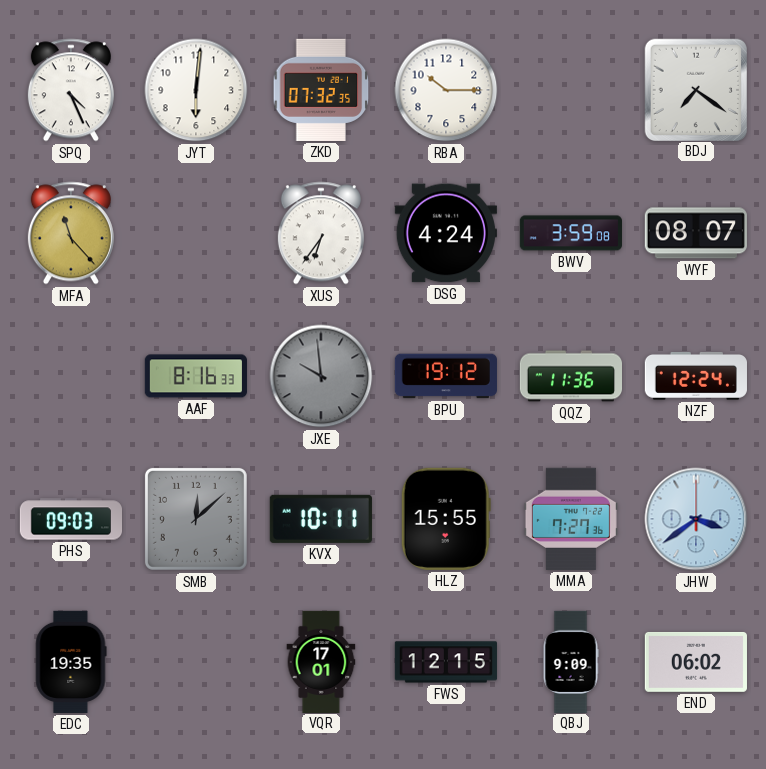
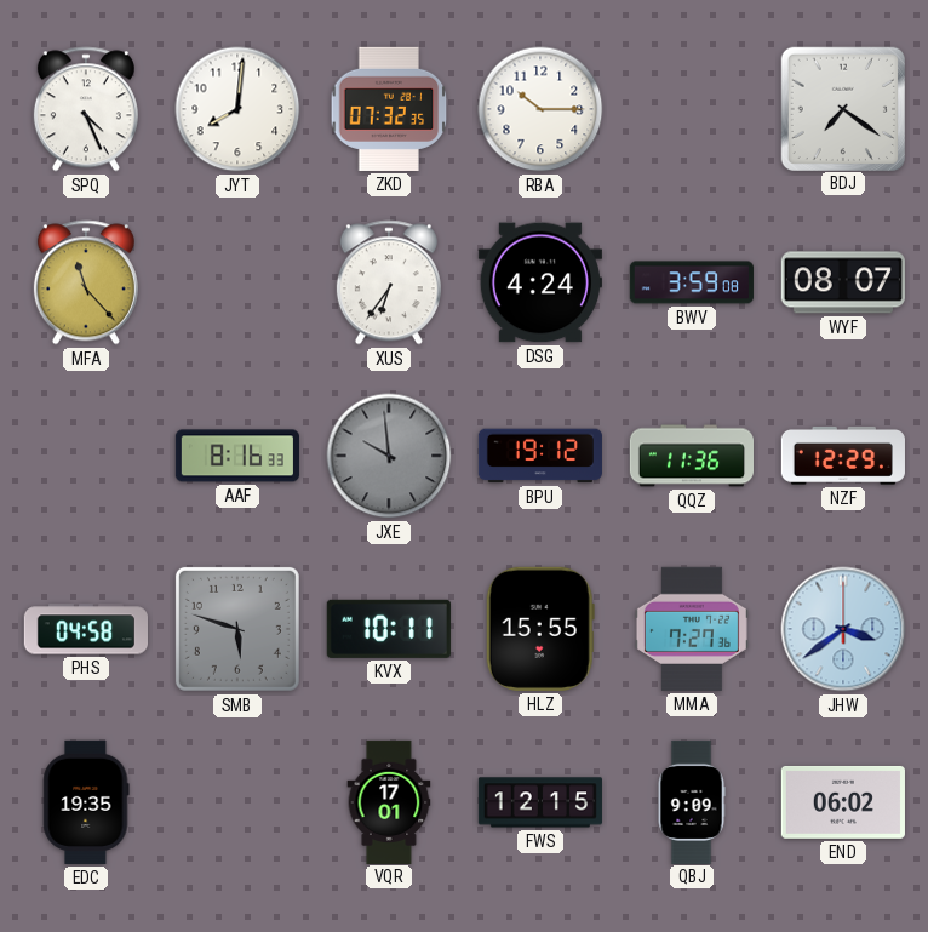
JYT: 6:01 -> 8:01
NZF: 12:24 -> 12:29
PHS: 09:03 -> 04:58
SMB: 12:08 -> 5:48
